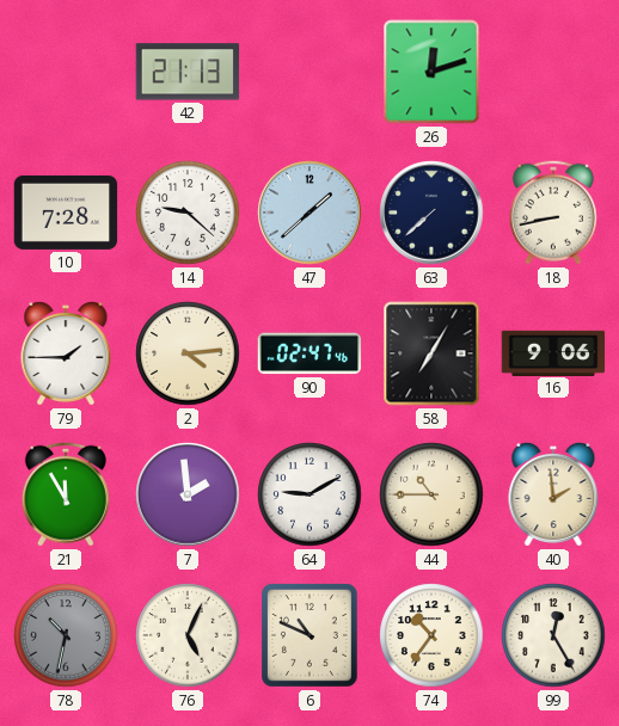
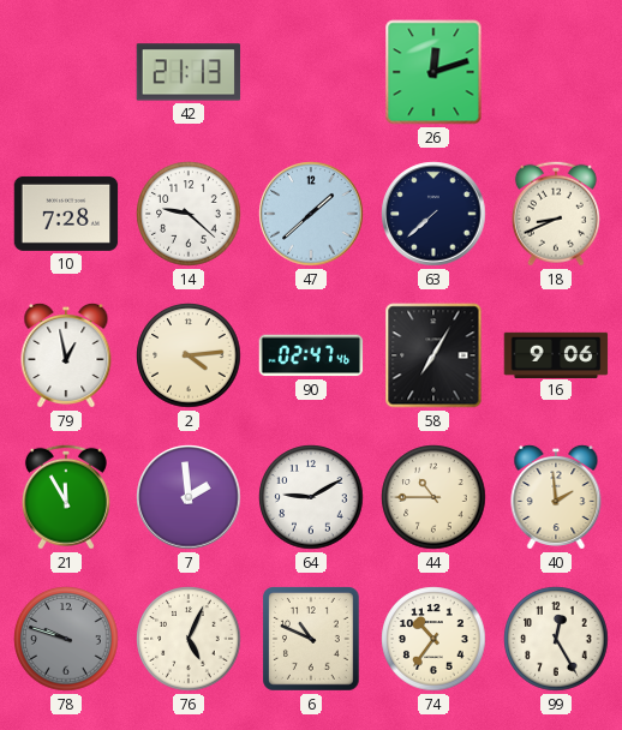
18: 8:43 -> 8:41
79: 1:45 -> 12:58
78: 10:32 -> 9:48
